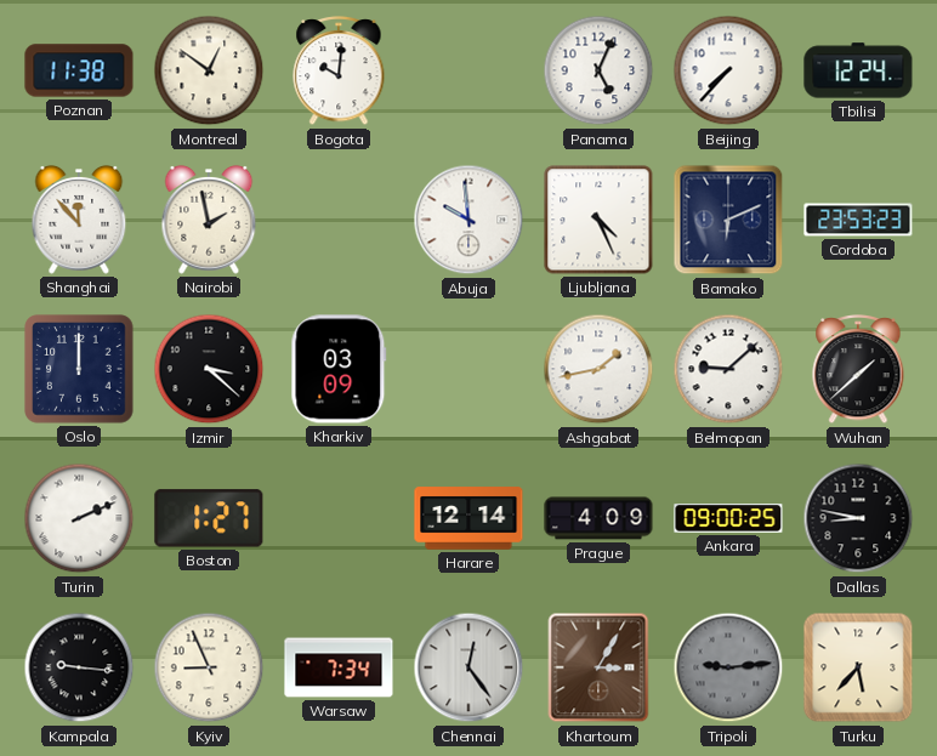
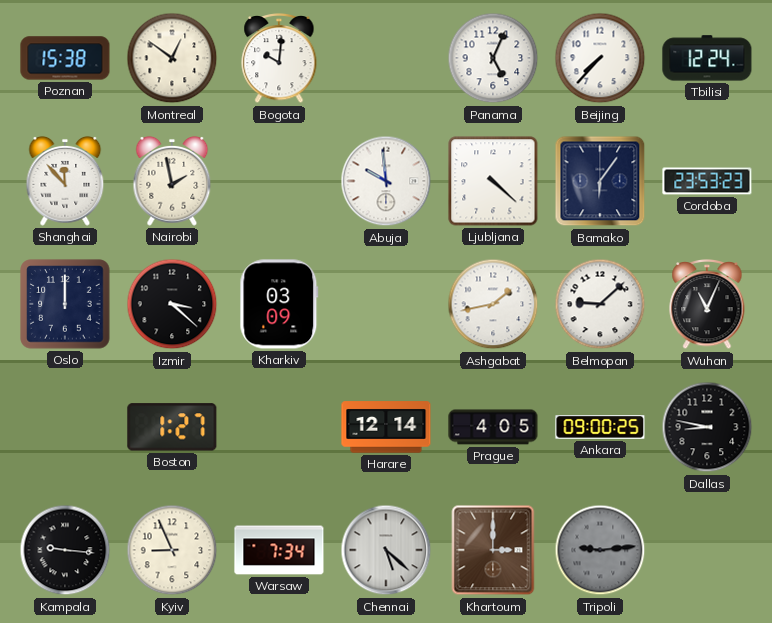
Poznan: 11:38 -> 15:38
Ljubljana: 4:26 -> 4:22
Bamako: 6:11 -> 6:06
Wuhan: 1:38 -> 11:04
Turin: 2:11 -> none
Prague: 4:09 -> 4:05
Chennai: 12:24 -> 5:22
Khartoum: 3:05 -> 3:00
Turku: 5:37 -> none
